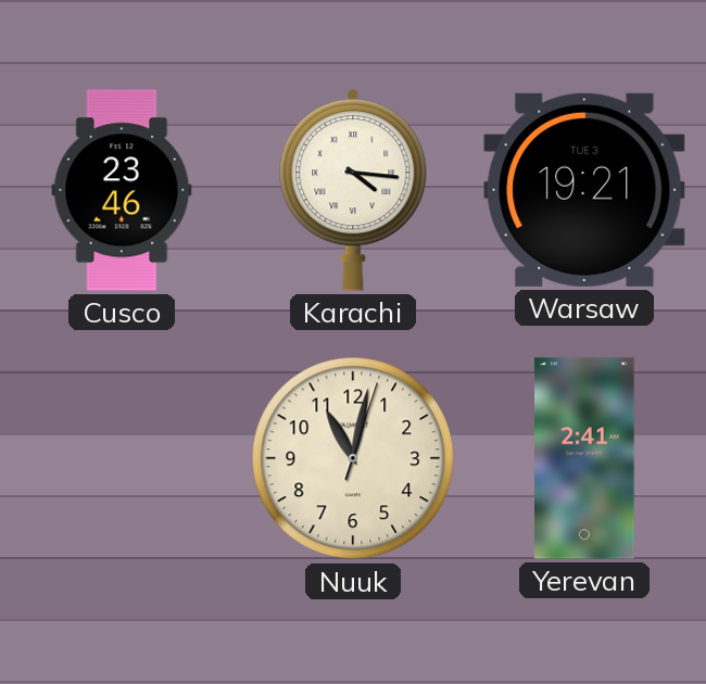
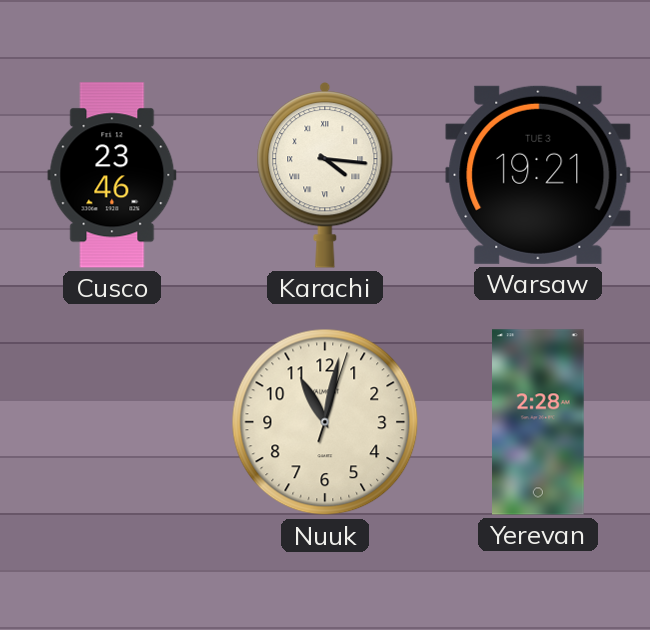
Yerevan: 2:41 -> 2:28
